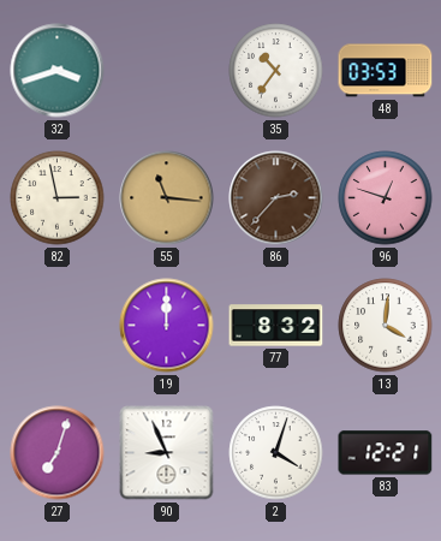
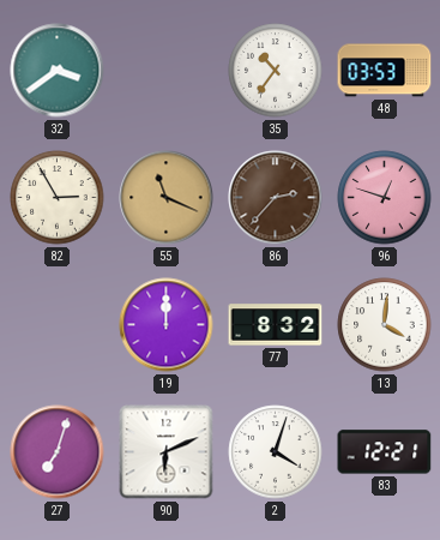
32: 3:42 -> 3:39
82: 2:58 -> 2:55
55: 11:16 -> 11:19
90: 8:56 -> 6:11
